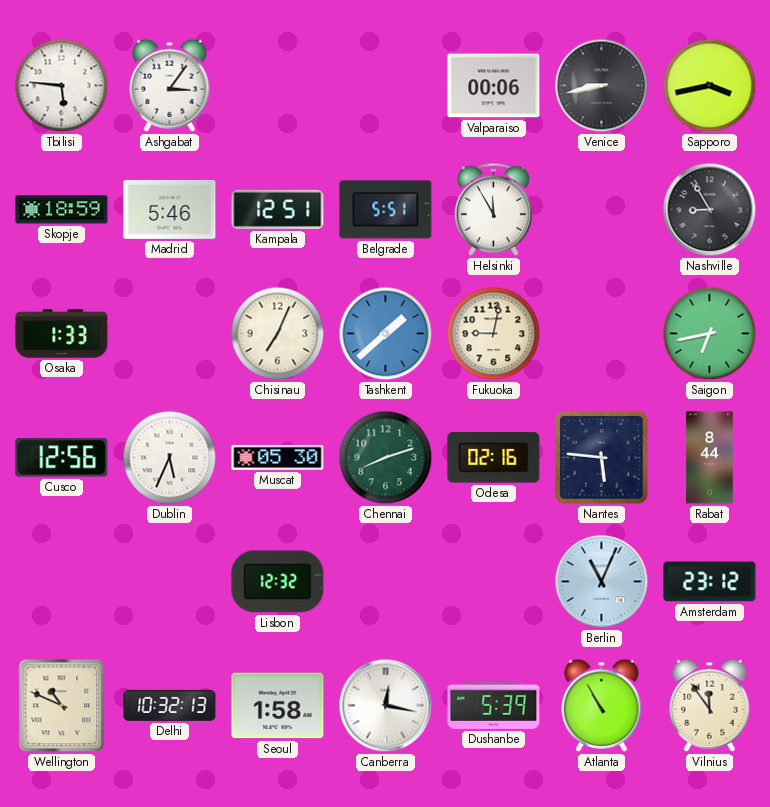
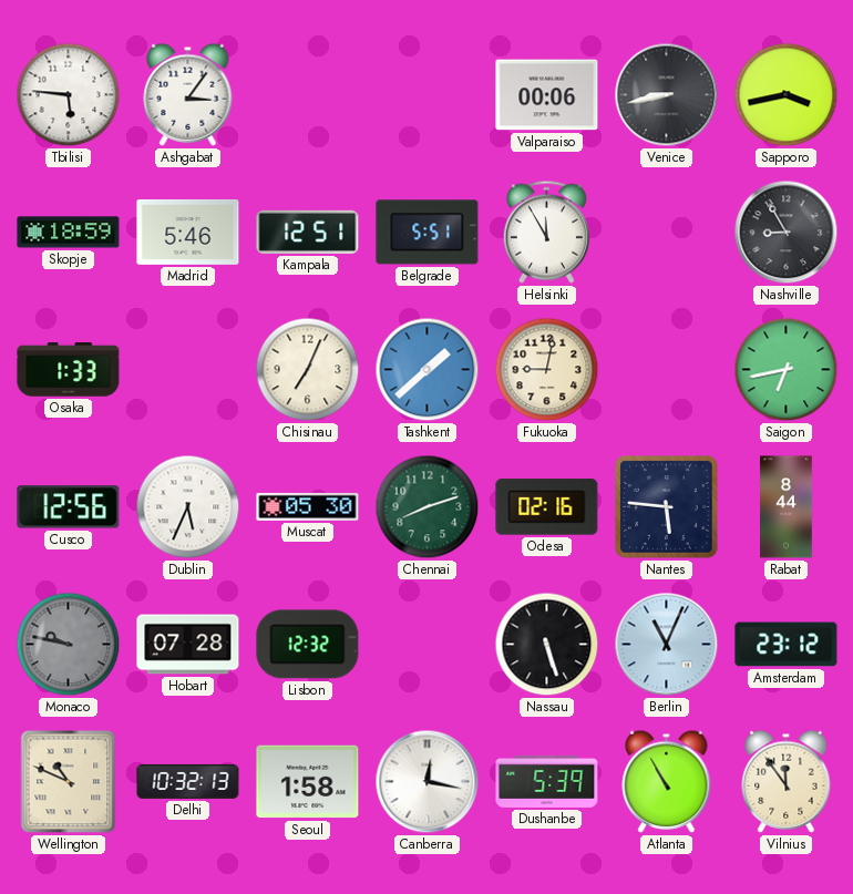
Monaco: none -> 9:47
Hobart: none -> 07:28
Nassau: none -> 5:27
